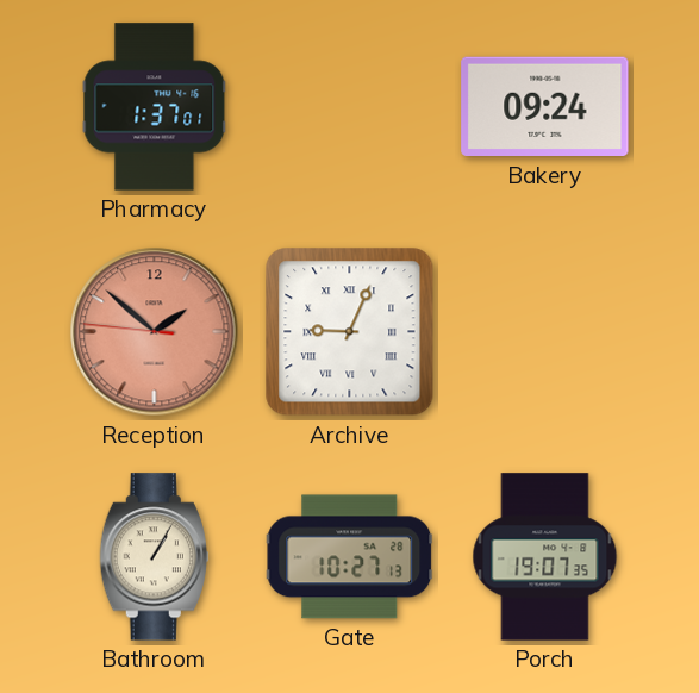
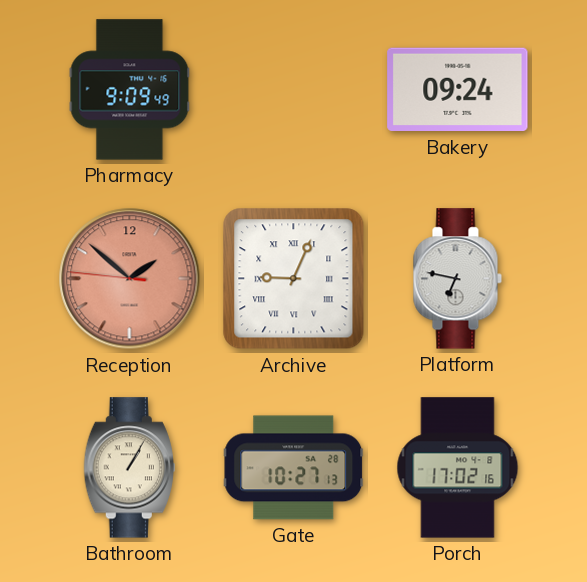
Pharmacy: 1:37 -> 9:09
Platform: none -> 6:47
Porch: 19:07 -> 17:02
